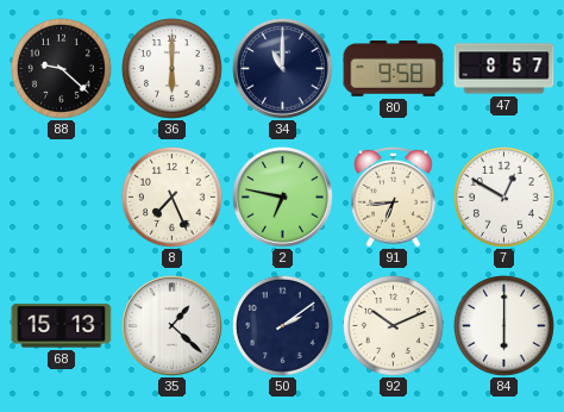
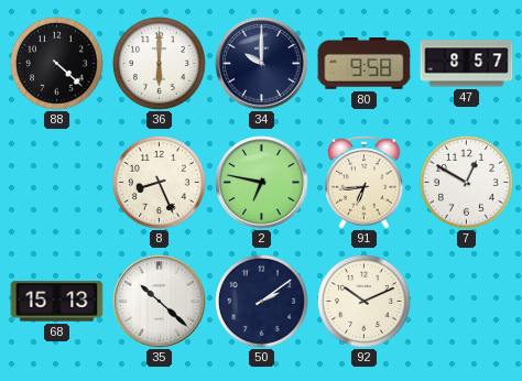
88: 9:22 -> 4:22
34: 11:00 -> 10:00
8: 7:26 -> 8:26
35: 1:22 -> 10:22
84: 6:00 -> none
